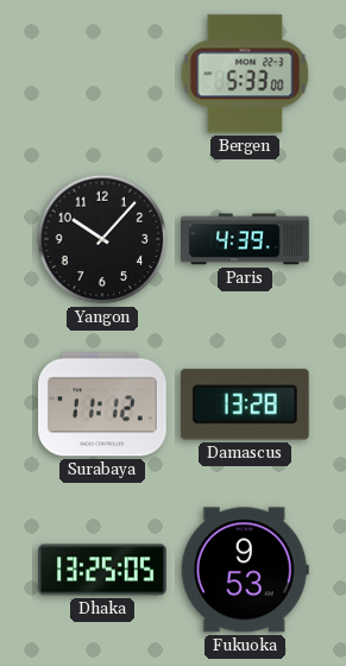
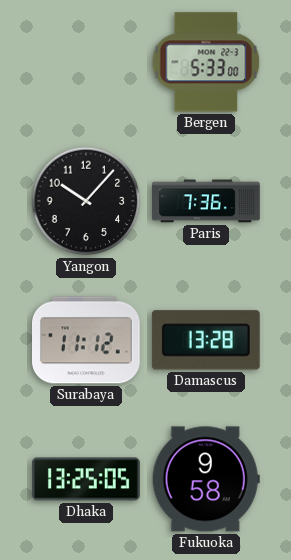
Paris: 4:39 -> 7:36
Fukuoka: 9:53 -> 9:58
